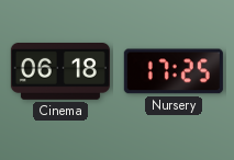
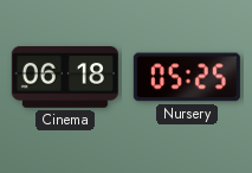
Nursery: 17:25 -> 05:25
